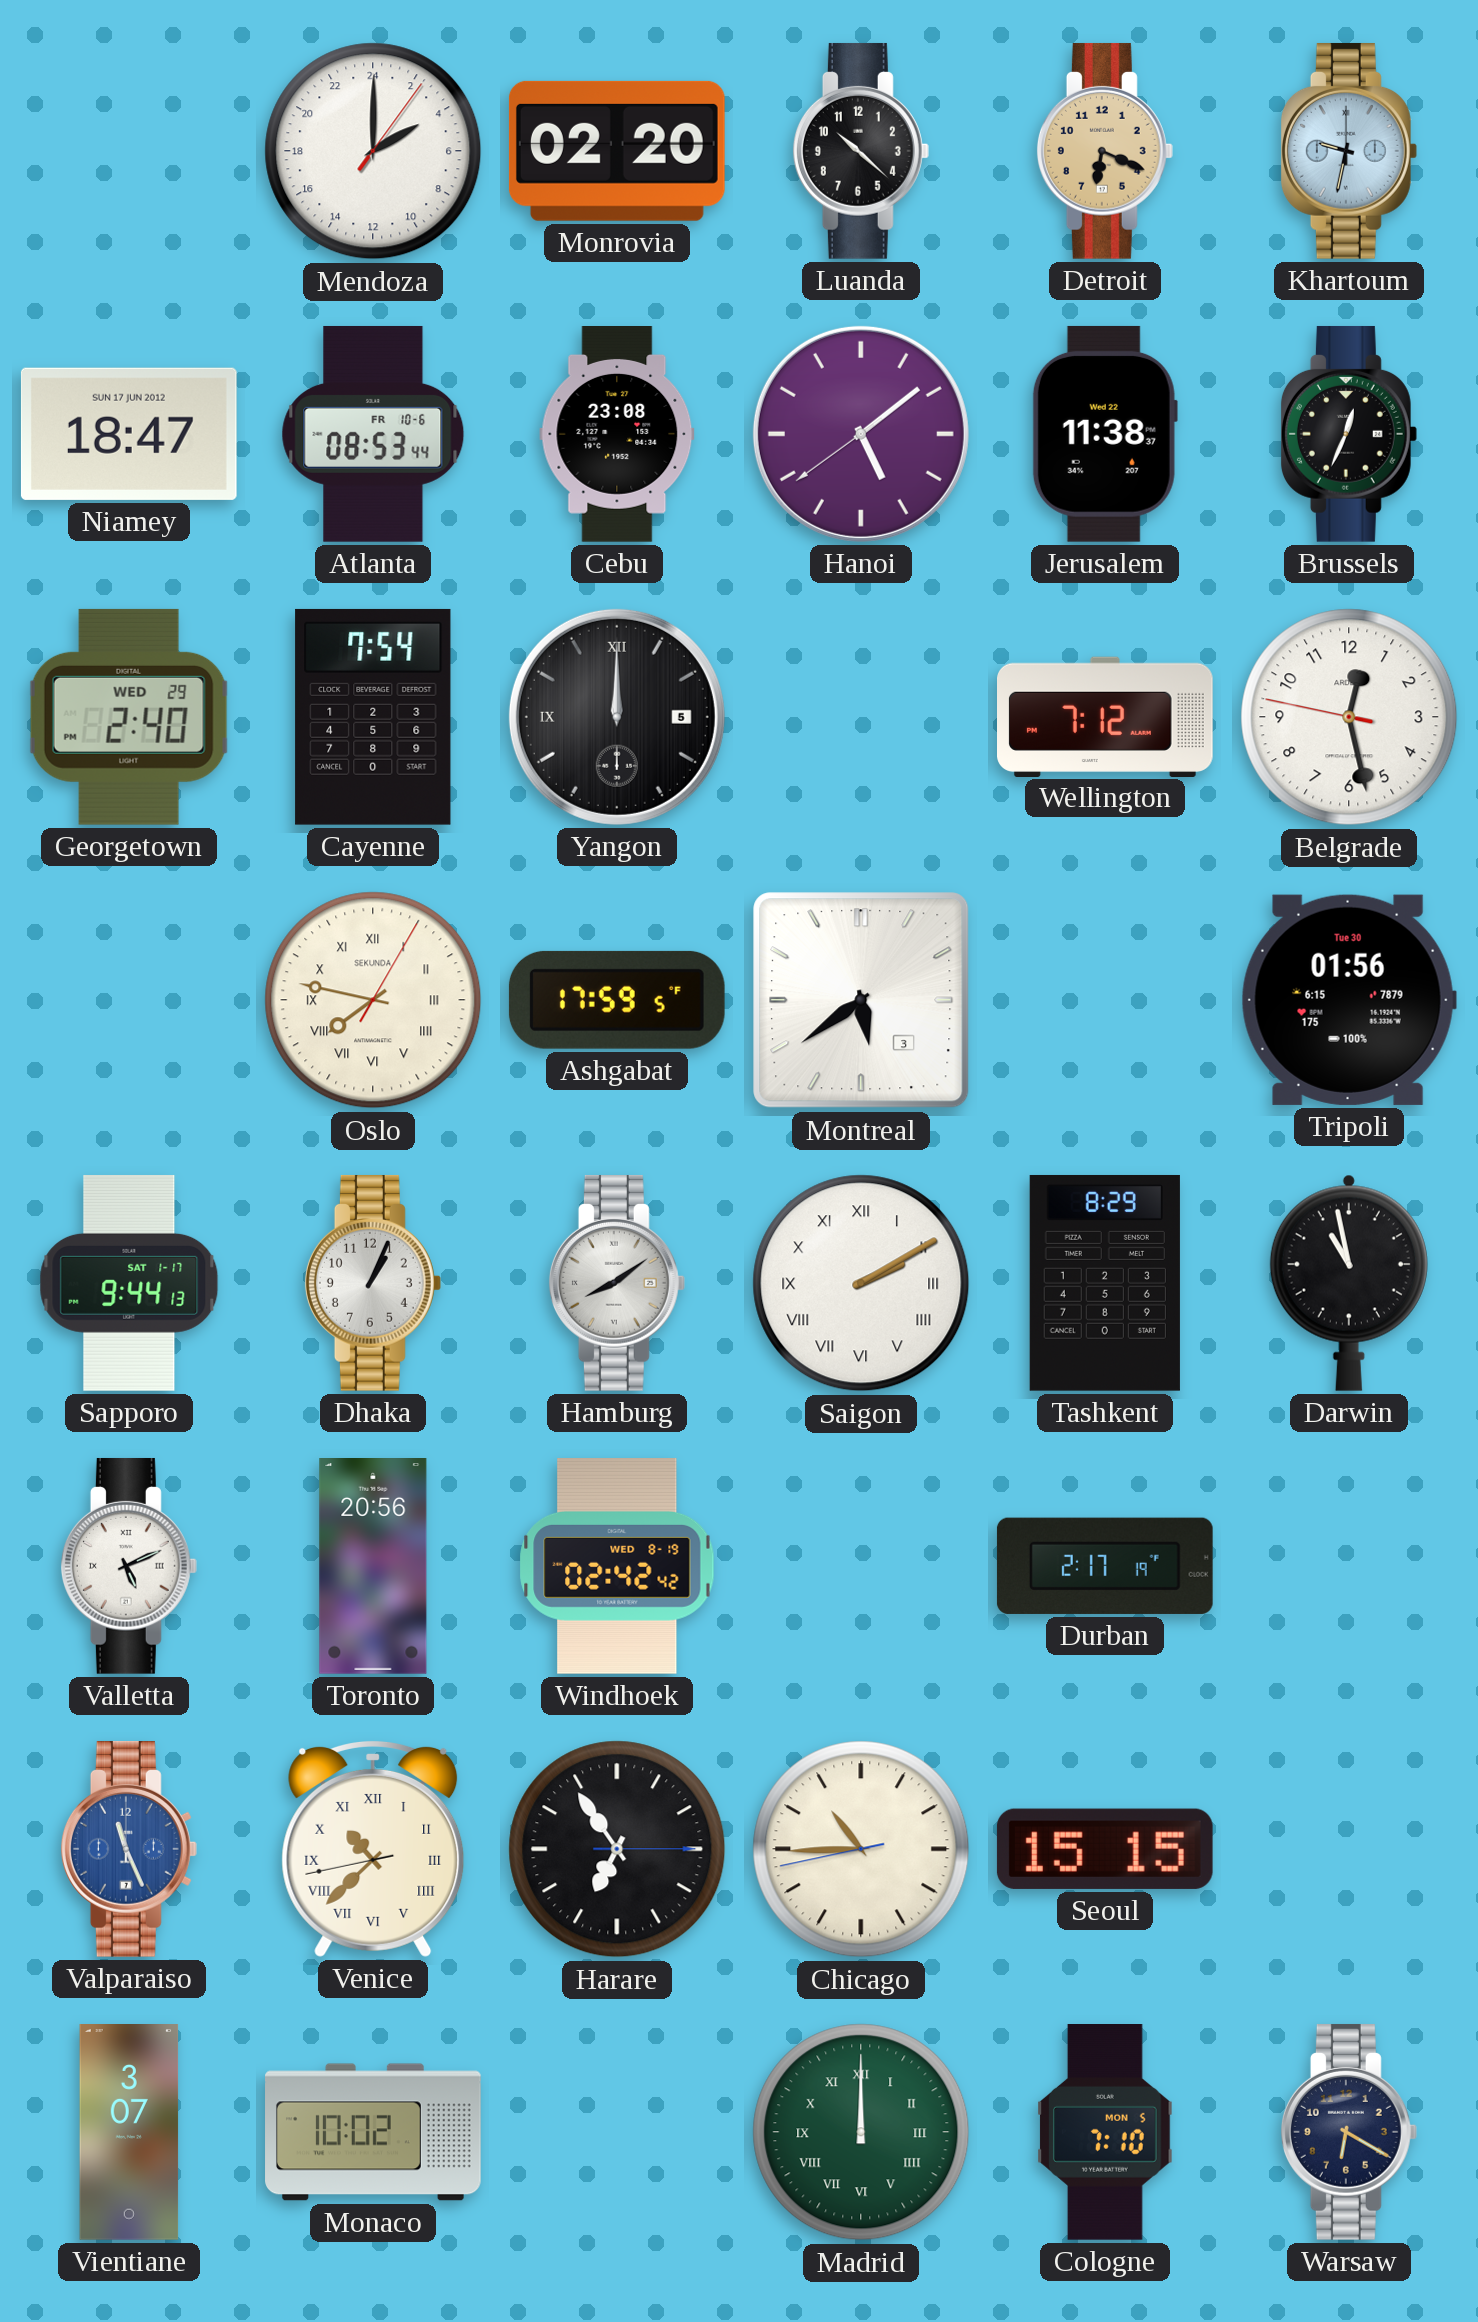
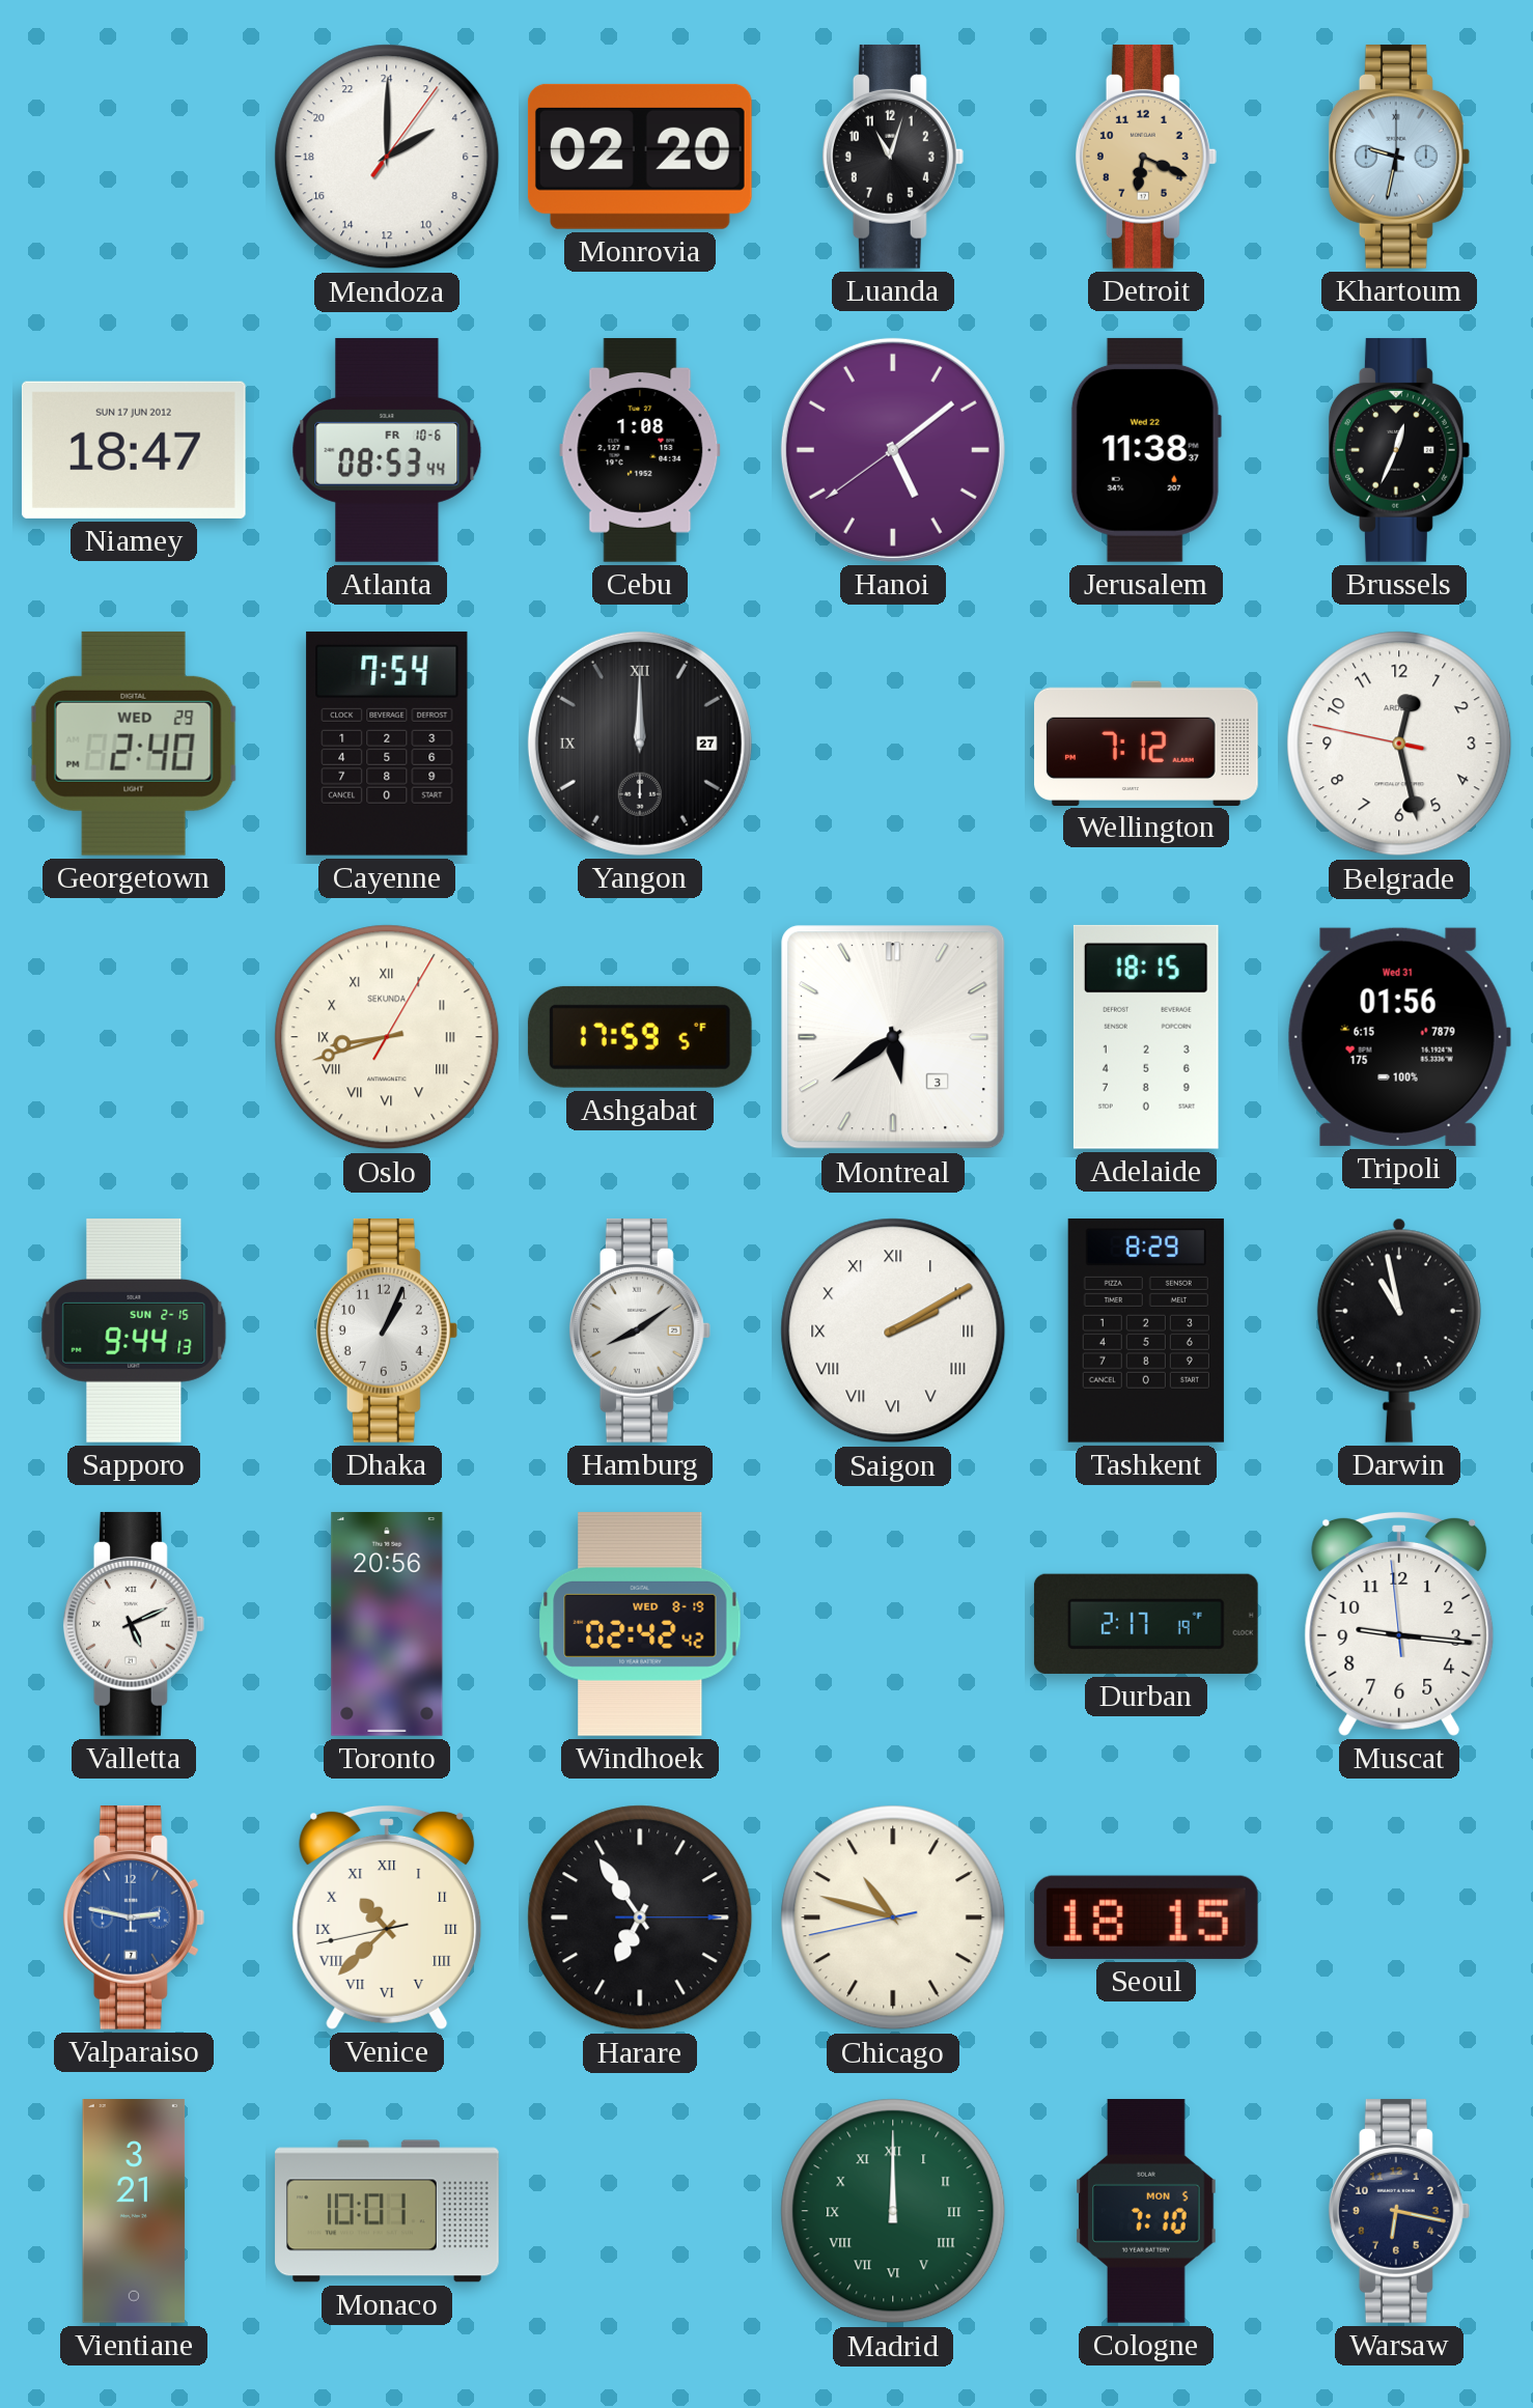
Luanda: 10:22 -> 11:03
Cebu: 23:08 -> 1:08
Yangon date: 5 -> 27
Oslo: 7:47 -> 8:42
Adelaide: none -> 18:15
Tripoli date: Tue 30 -> Wed 31
Sapporo date: SAT 1-17 -> SUN 2-15
Muscat: none -> 9:15
Valparaiso: 11:26 -> 2:47
Chicago: 10:44 -> 10:47
Seoul: 15:15 -> 18:15
Vientiane: 3:07 -> 3:21
Monaco: 10:02 -> 10:01
Warsaw: 6:20 -> 6:17
